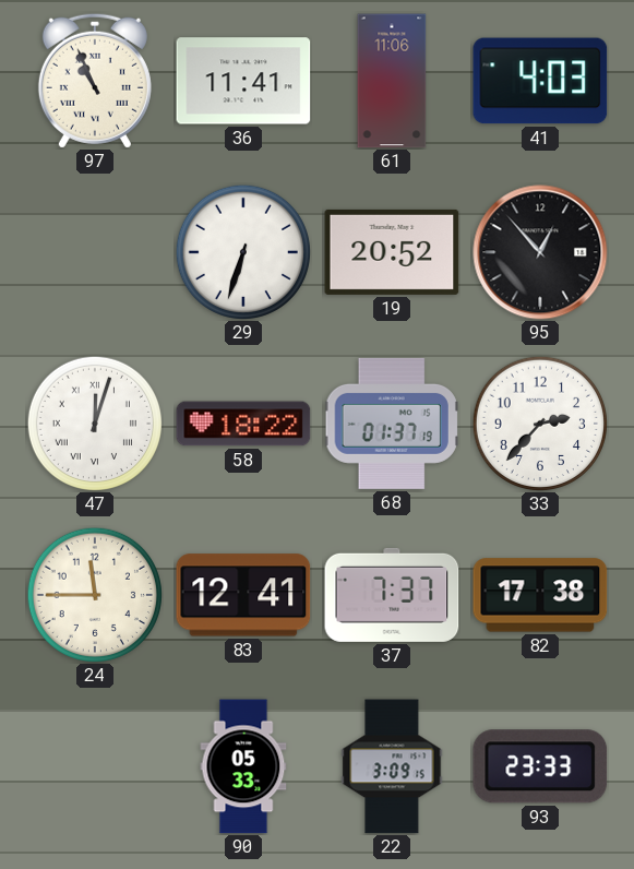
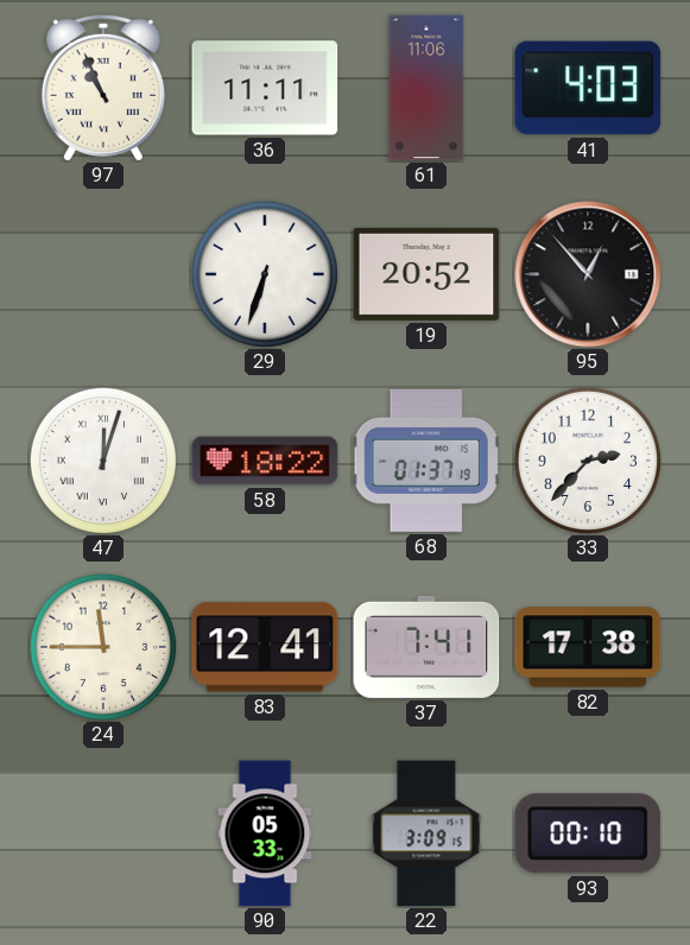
36: 11:41 -> 11:11
37: 7:37 -> 7:41
93: 23:33 -> 00:10
